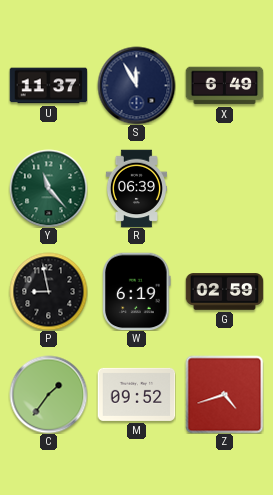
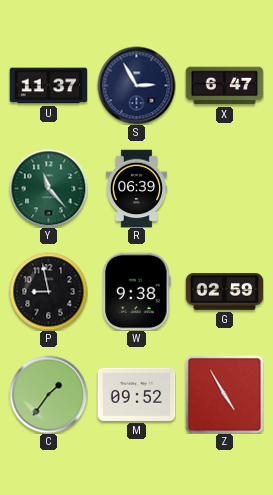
S: 11:55 -> 2:55
X: 6:49 -> 6:47
W: 6:19 -> 9:38
Z: 4:42 -> 4:55
